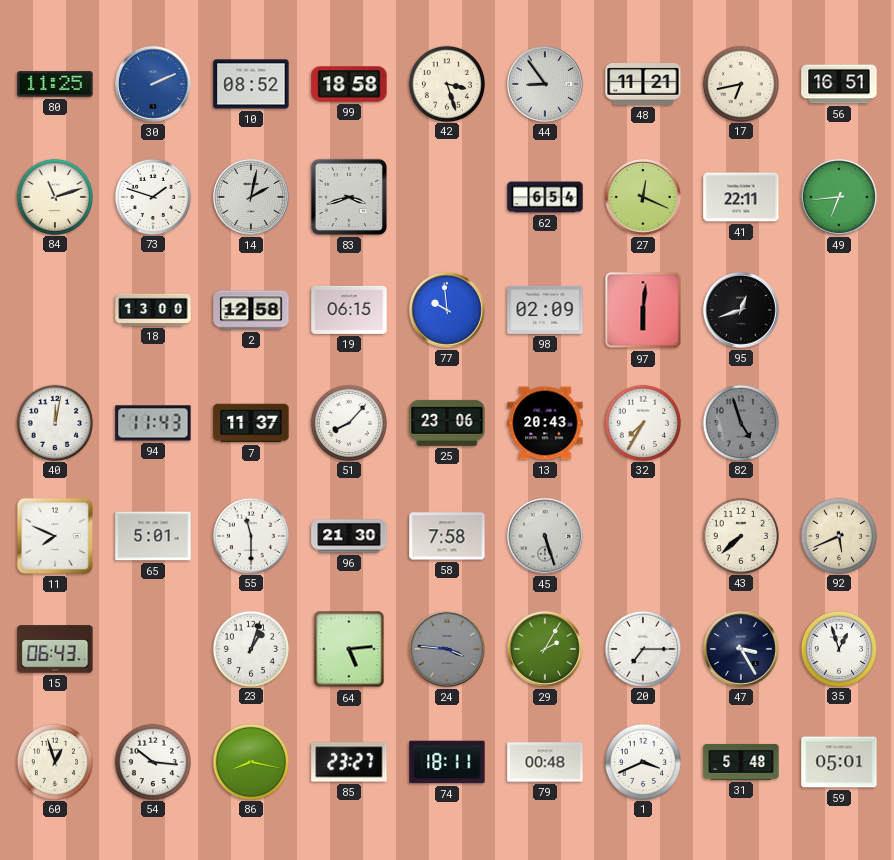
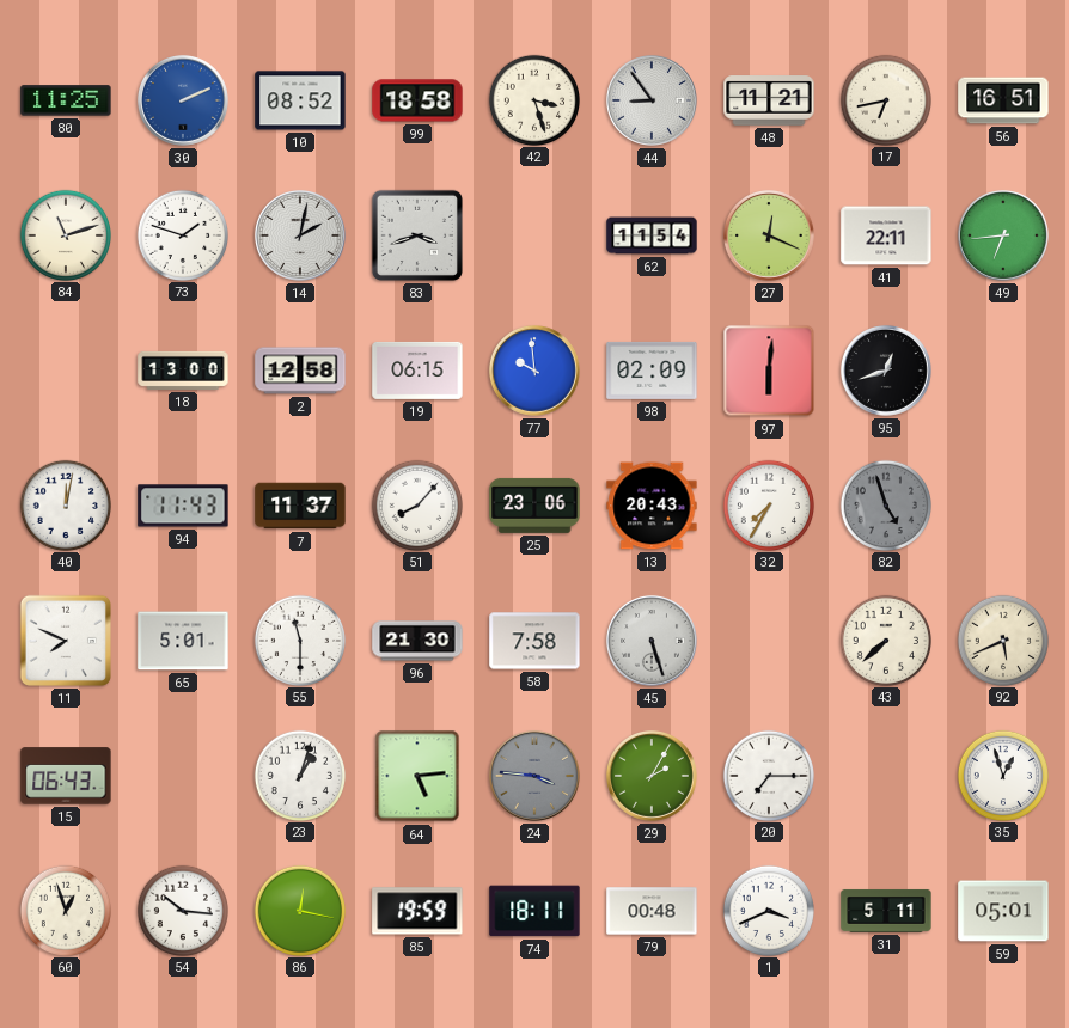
62: 6:54 -> 11:54
47: 3:25 -> none
86: 8:17 -> 12:17
85: 23:27 -> 19:59
31: 5:48 -> 5:11
